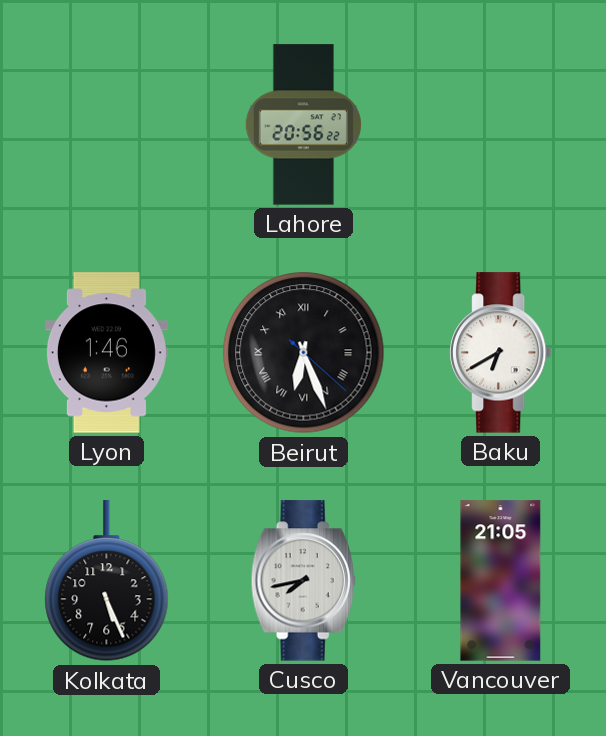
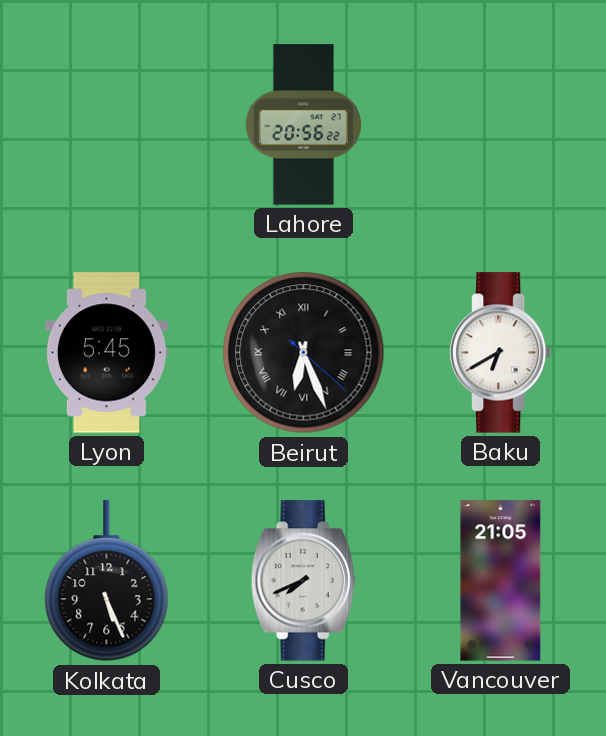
Lyon: 1:46 -> 5:45
Cusco: 7:43 -> 7:41
